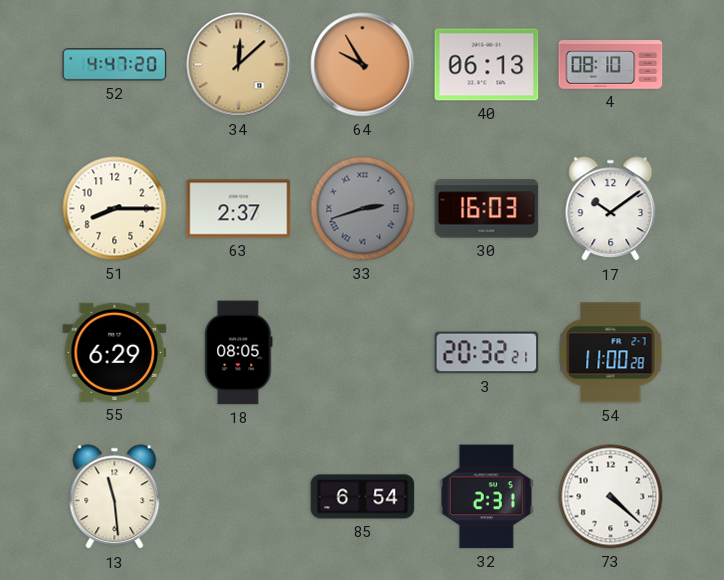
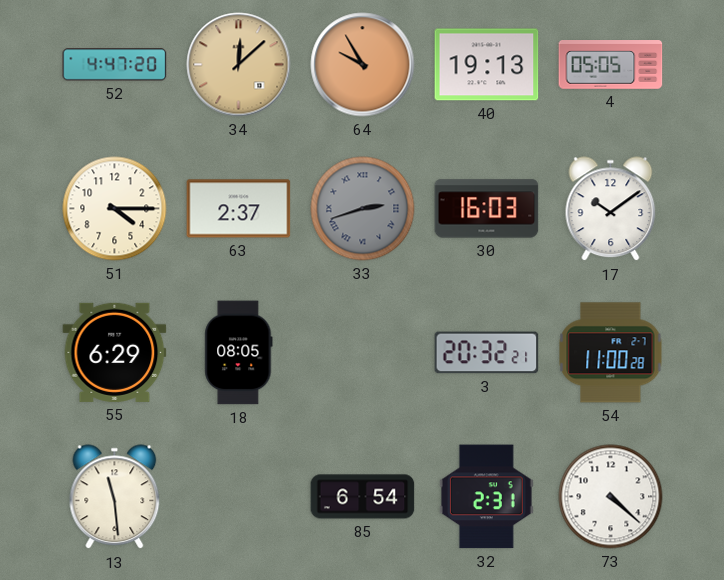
40: 06:13 -> 19:13
4: 08:10 -> 05:05
51: 8:15 -> 4:15
